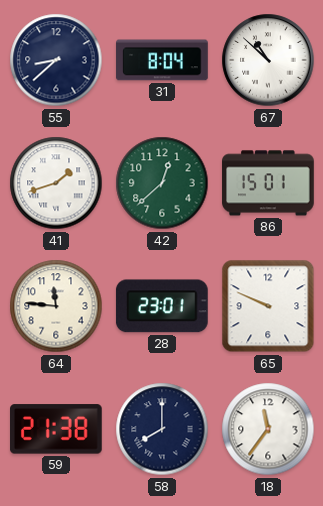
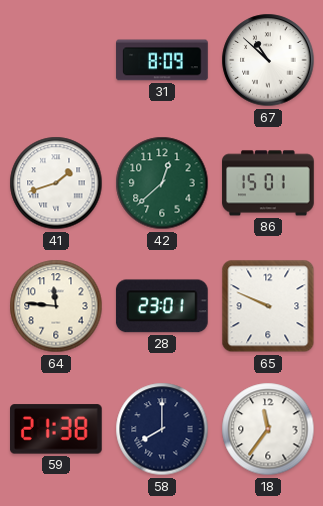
55: 8:38 -> none
31: 8:04 -> 8:09
